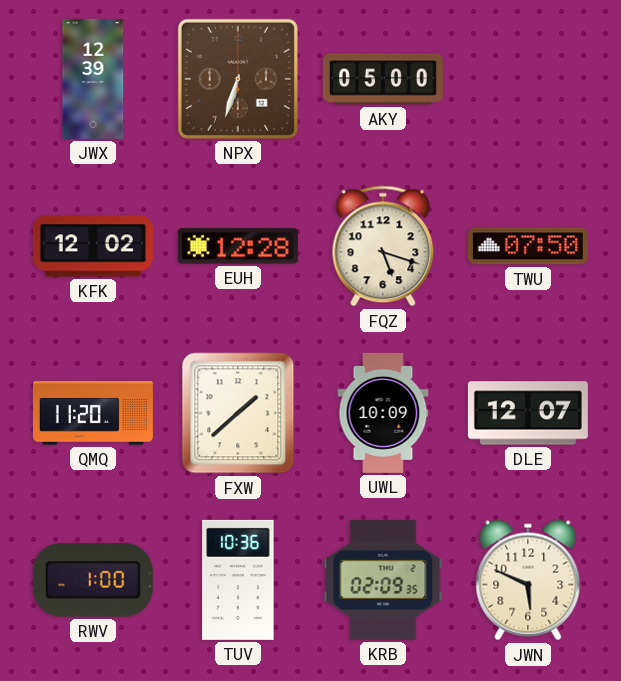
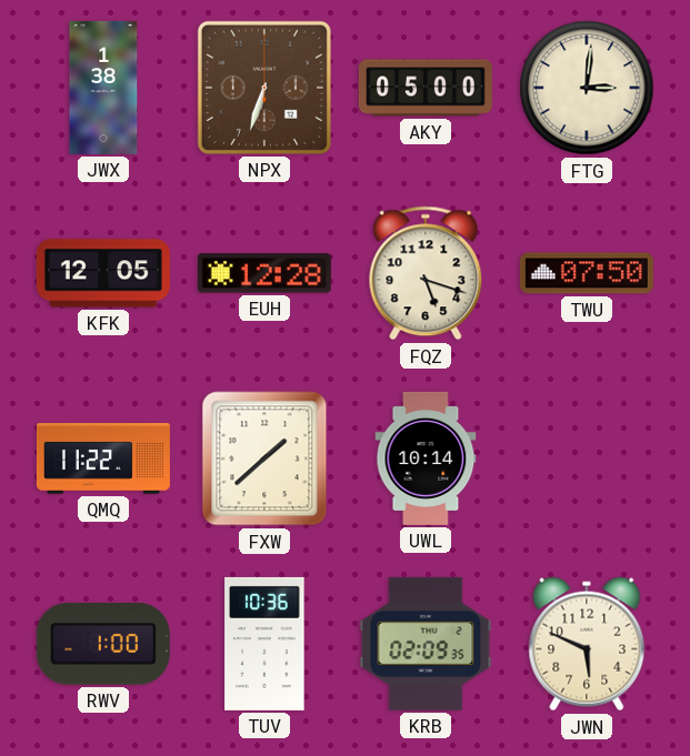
JWX: 12:39 -> 1:38
FTG: none -> 3:01
KFK: 12:02 -> 12:05
QMQ: 11:20 -> 11:22
UWL: 10:09 -> 10:14
DLE: 12:07 -> none
